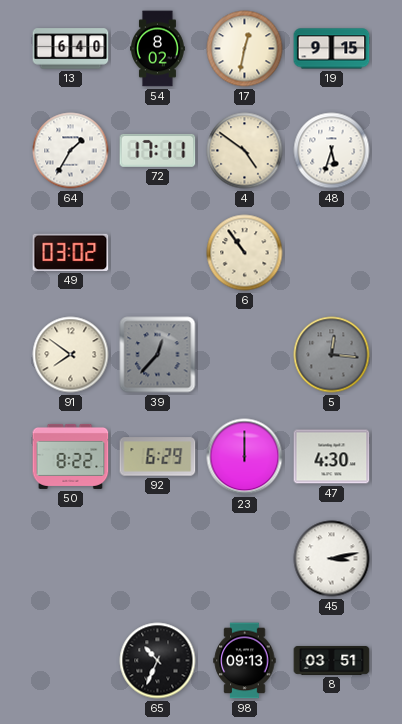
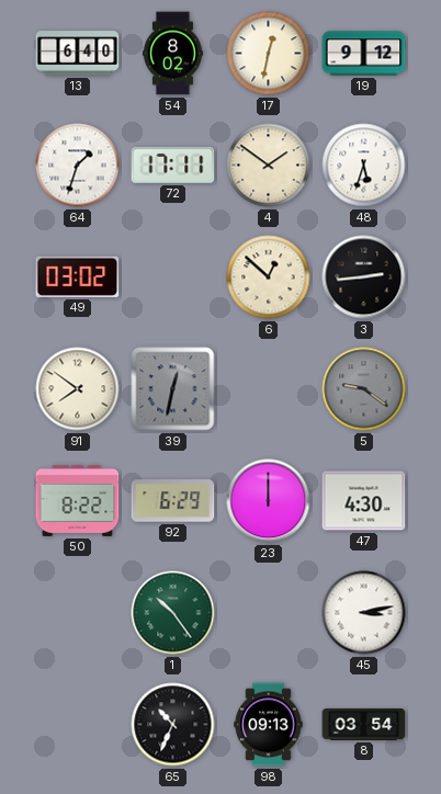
19: 9:15 -> 9:12
64: 1:35 -> 1:33
4: 4:51 -> 1:51
6: 10:54 -> 12:52
3: none -> 2:44
39: 12:37 -> 12:32
5: 12:16 -> 9:21
1: none -> 10:24
8: 03:51 -> 03:54
